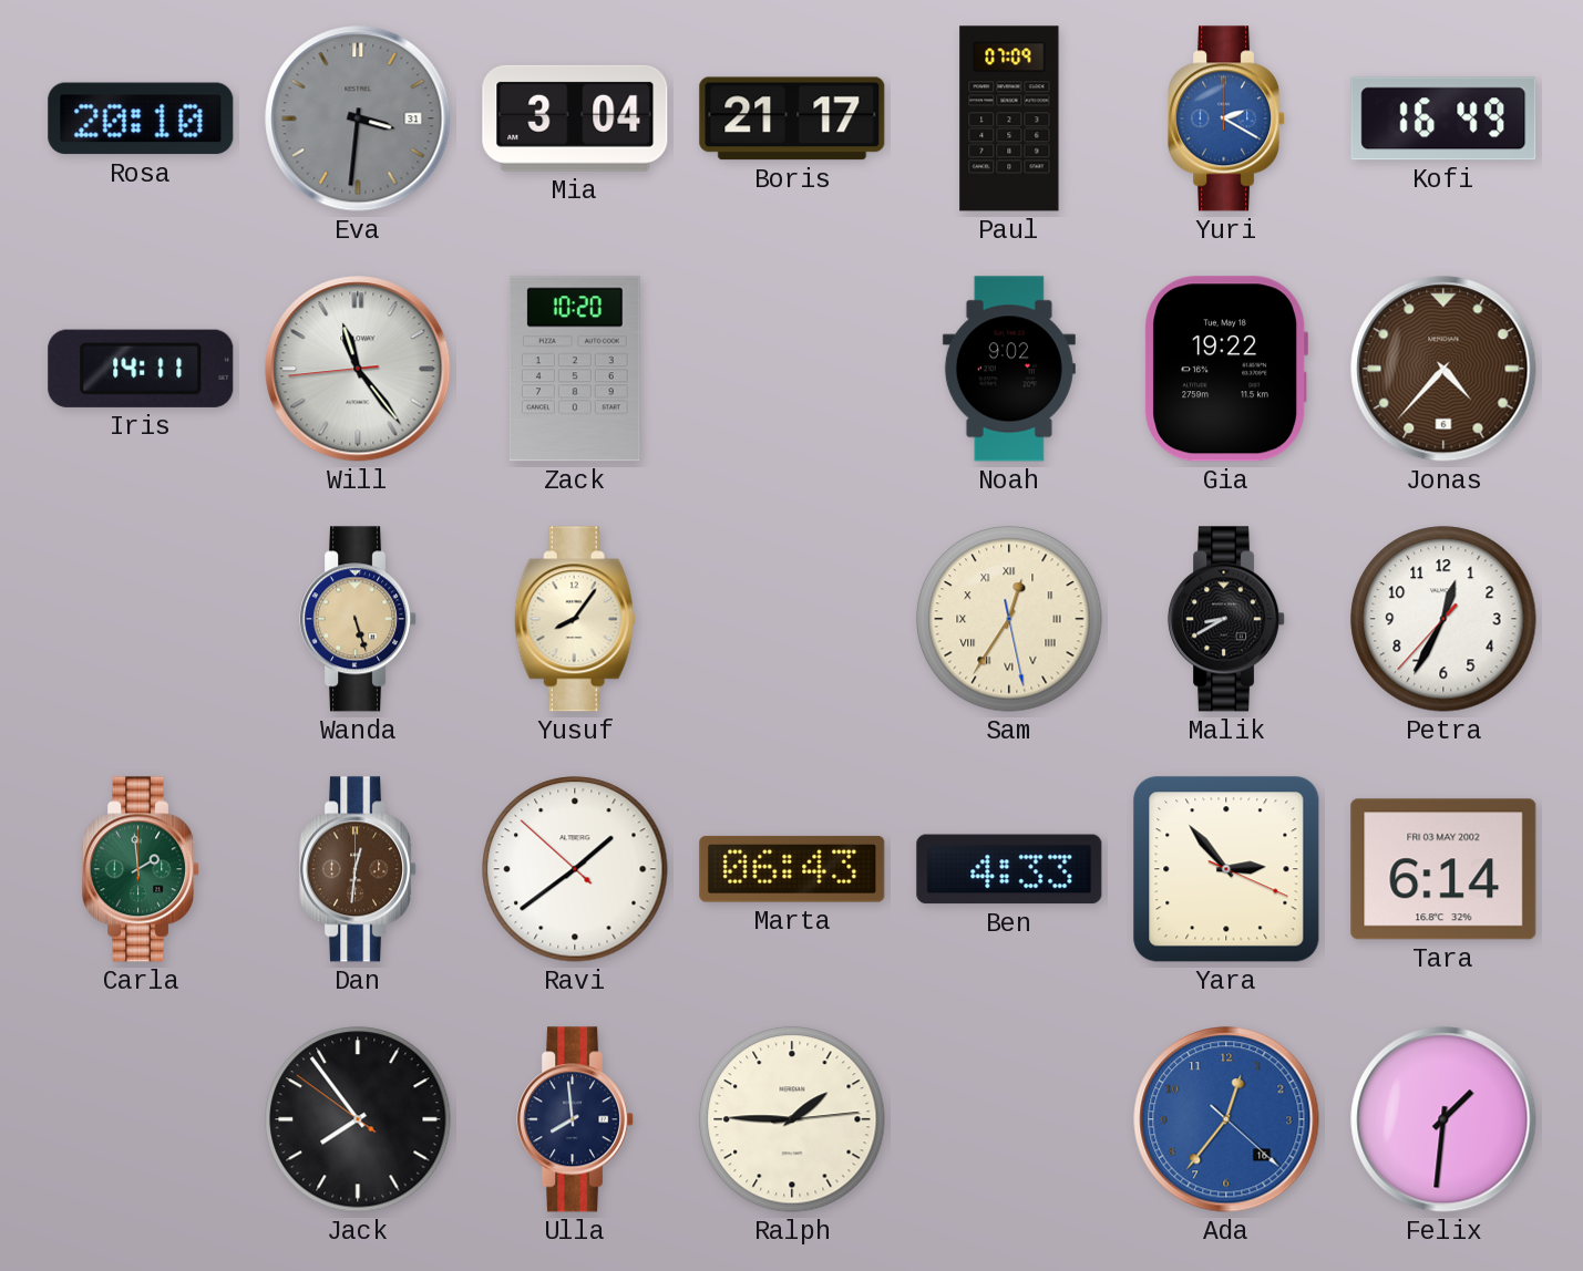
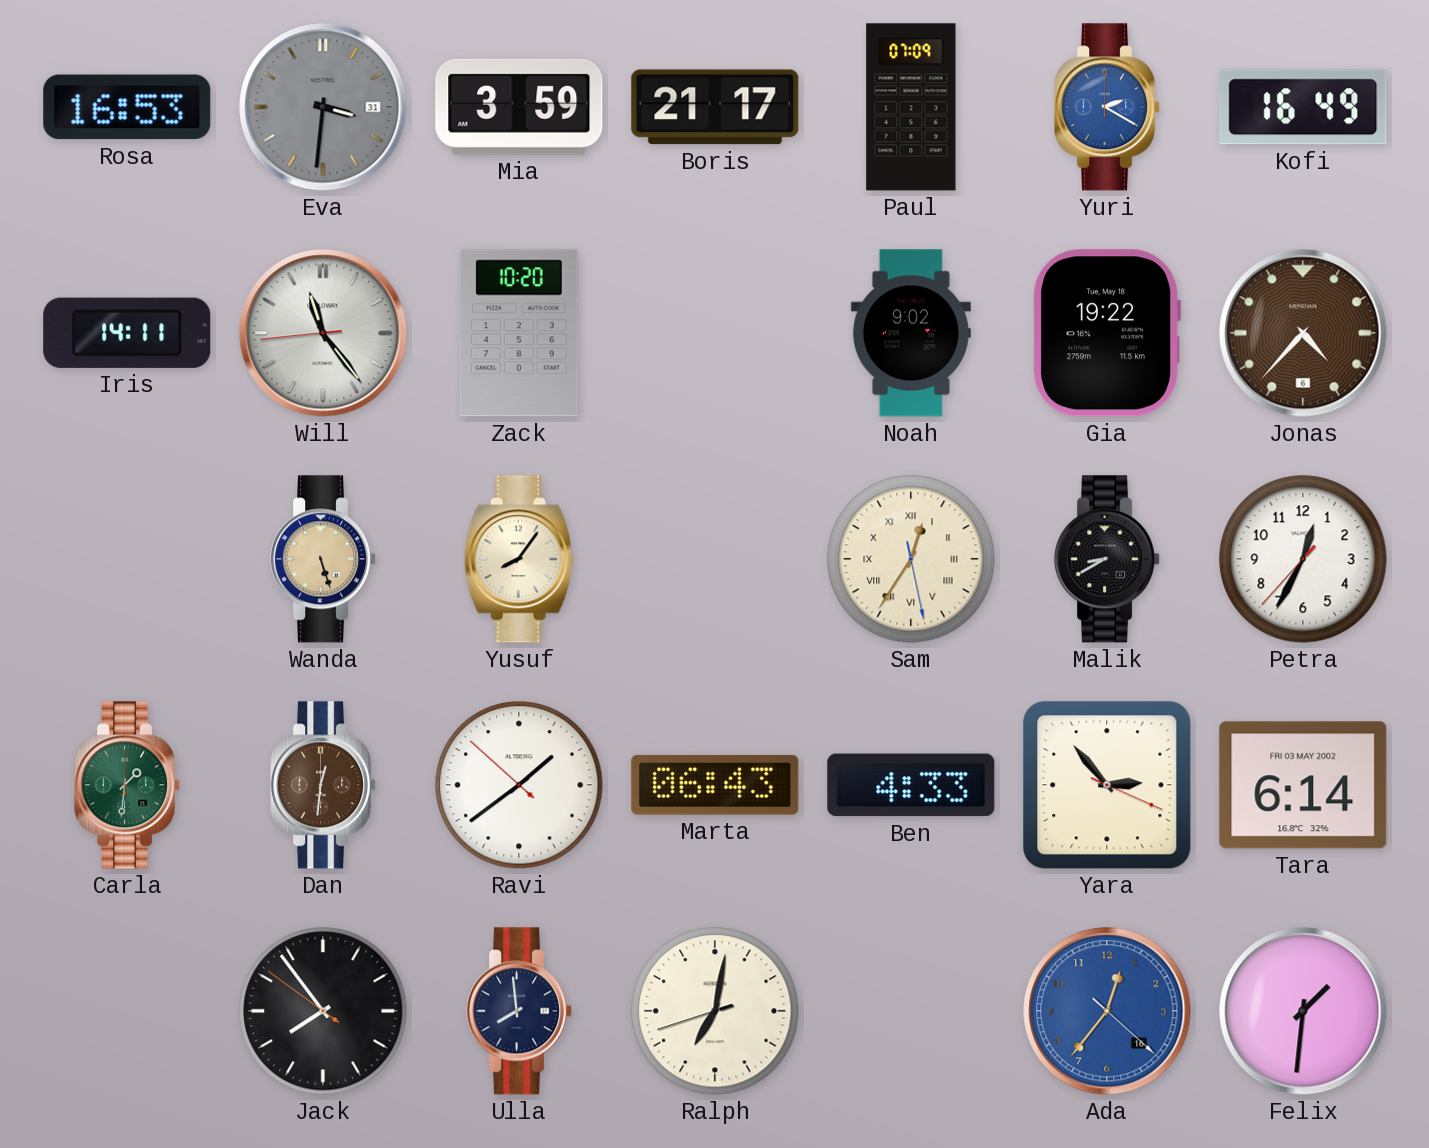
Rosa: 20:10 -> 16:53
Mia: 3:04 -> 3:59
Carla: 1:59 -> 1:31
Ralph: 1:45 -> 7:01
